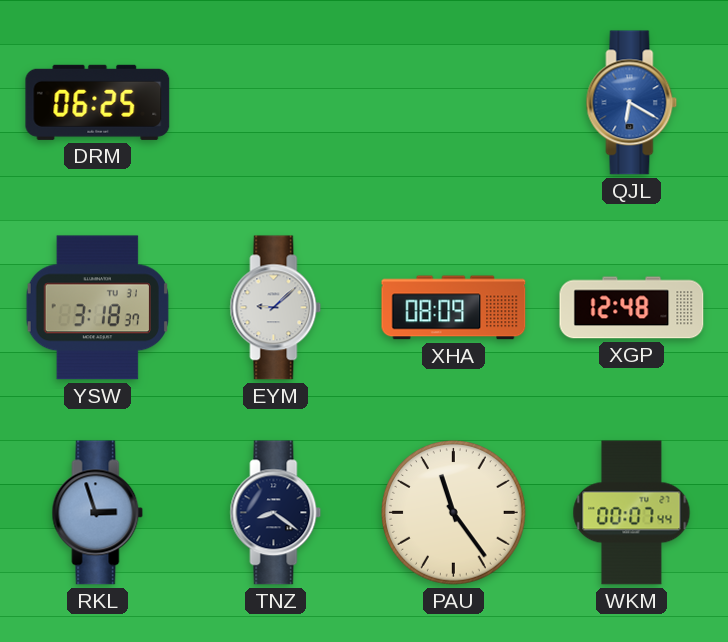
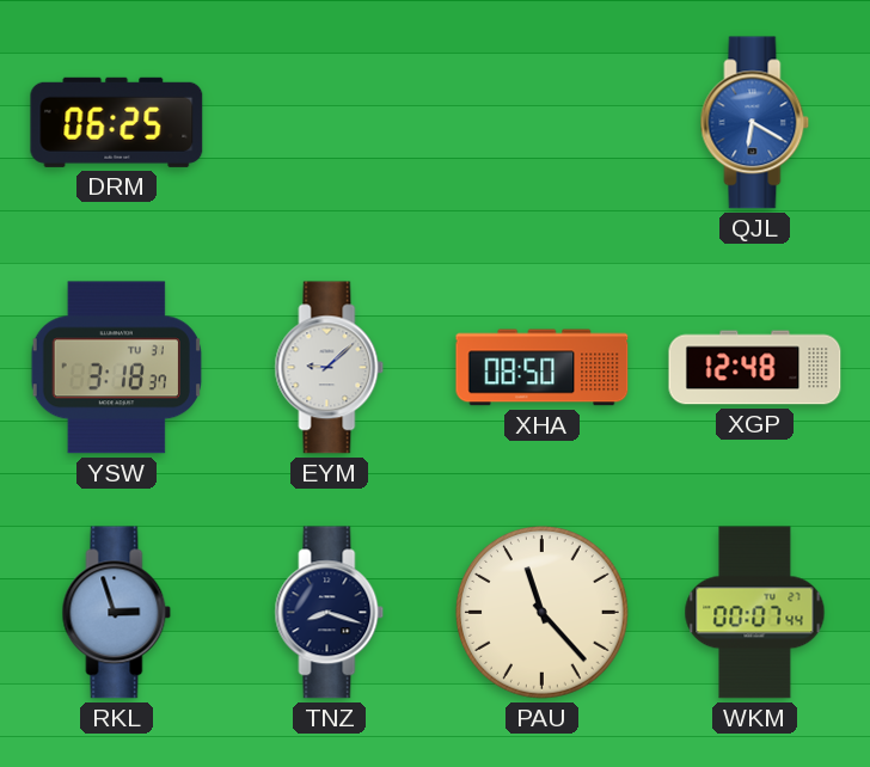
XHA: 08:09 -> 08:50
TNZ: 8:21 -> 8:18
PAU: 11:24 -> 11:23
